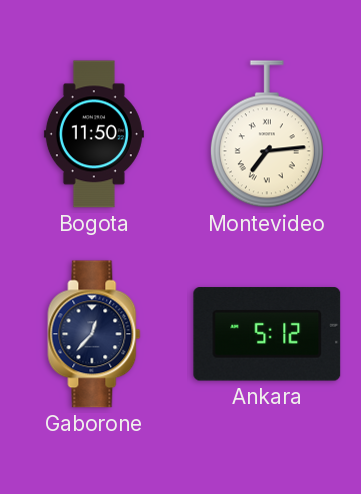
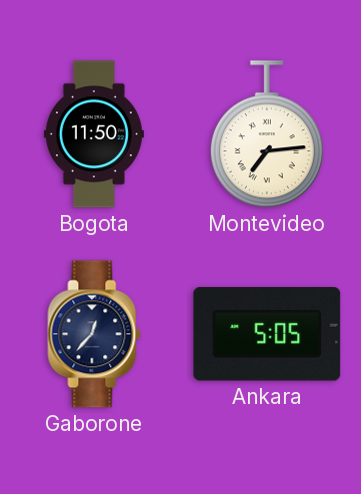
Ankara: 5:12 -> 5:05
